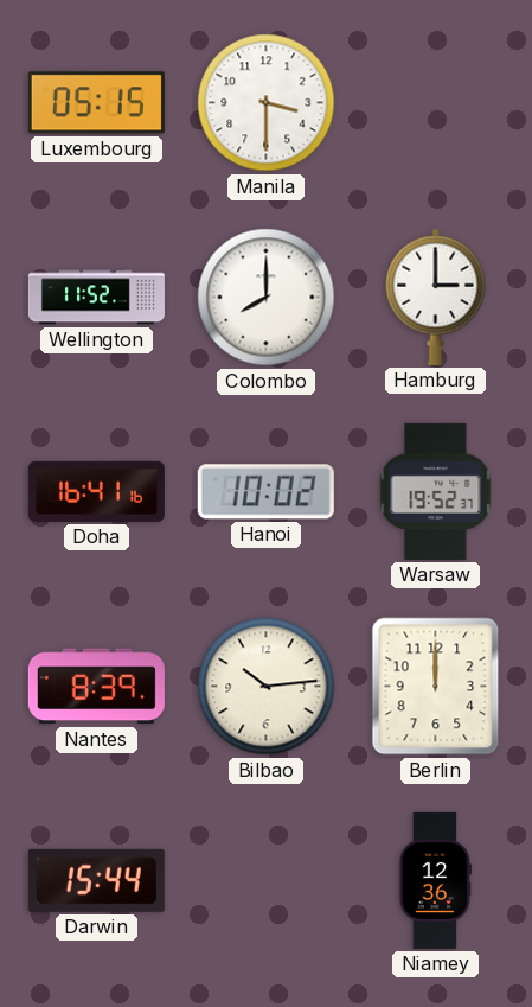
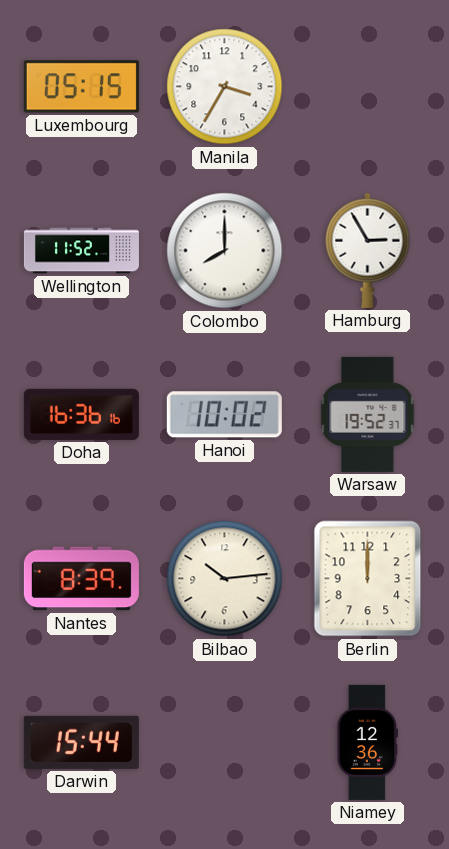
Manila: 3:30 -> 3:35
Hamburg: 3:00 -> 2:55
Doha: 16:41 -> 16:36
